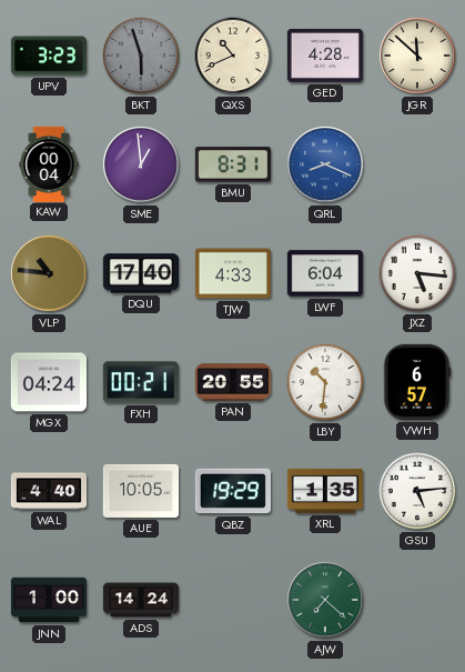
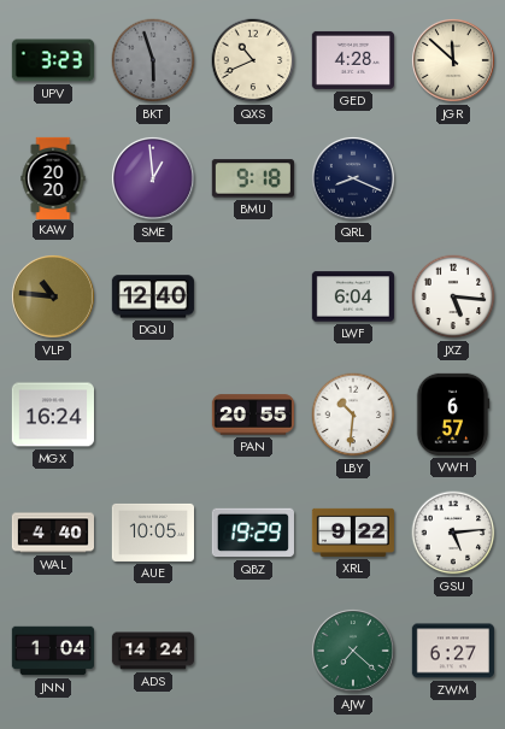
KAW: 00:04 -> 20:20
BMU: 8:31 -> 9:18
QRL dial: blue -> navy
DQU: 17:40 -> 12:40
TJW: 4:33 -> none
MGX: 04:24 -> 16:24
FXH: 00:21 -> none
XRL: 1:35 -> 9:22
JNN: 1:00 -> 1:04
ZWM: none -> 6:27
